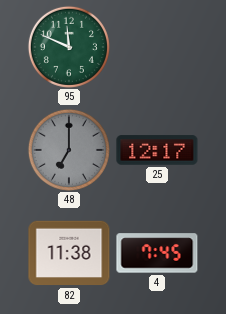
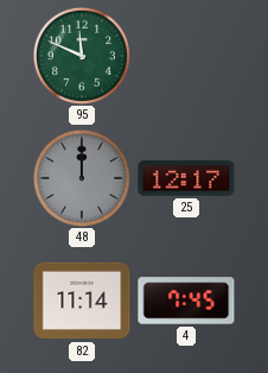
48: 7:00 -> 12:00
82: 11:38 -> 11:14
